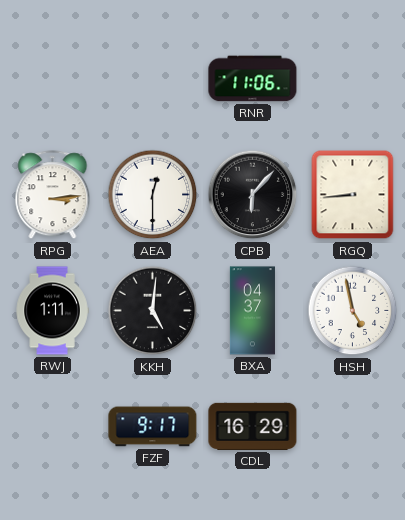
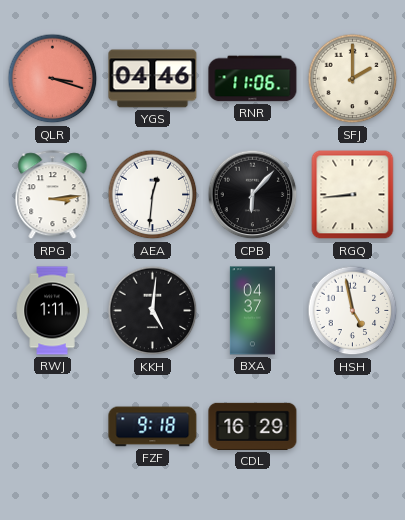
QLR: none -> 3:18
YGS: none -> 04:46
SFJ: none -> 2:00
AEA: 12:30 -> 12:31
FZF: 9:17 -> 9:18
